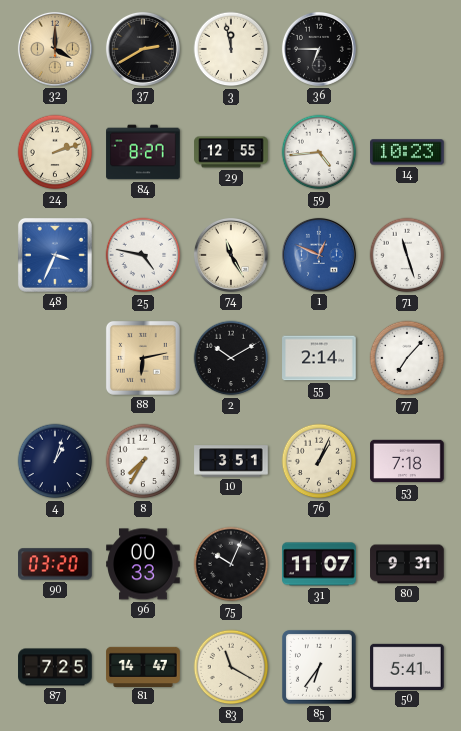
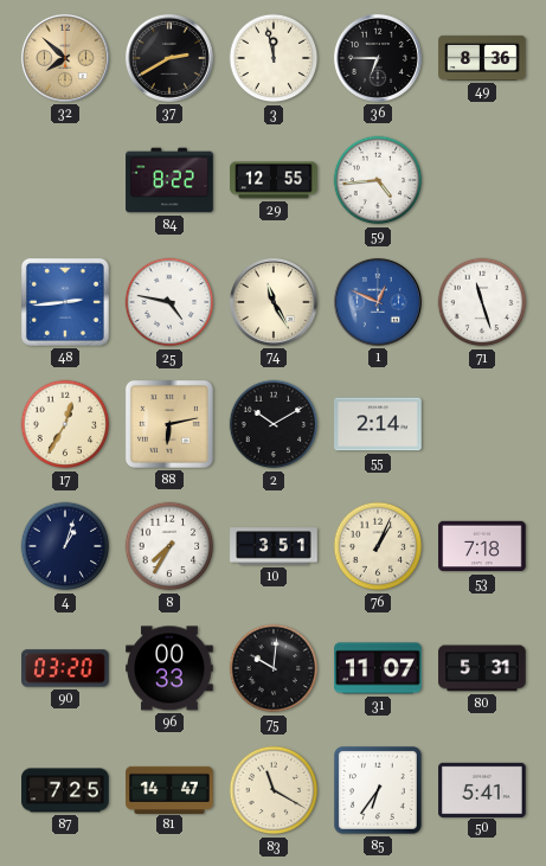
32: 4:00 -> 7:52
49: none -> 8:36
24: 2:12 -> none
84: 8:27 -> 8:22
14: 10:23 -> none
48: 3:34 -> 2:44
17: none -> 12:35
77: 7:07 -> none
75: 10:04 -> 10:01
80: 9:31 -> 5:31
